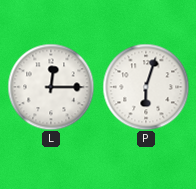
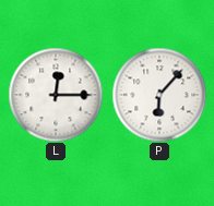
P: 6:03 -> 6:07
